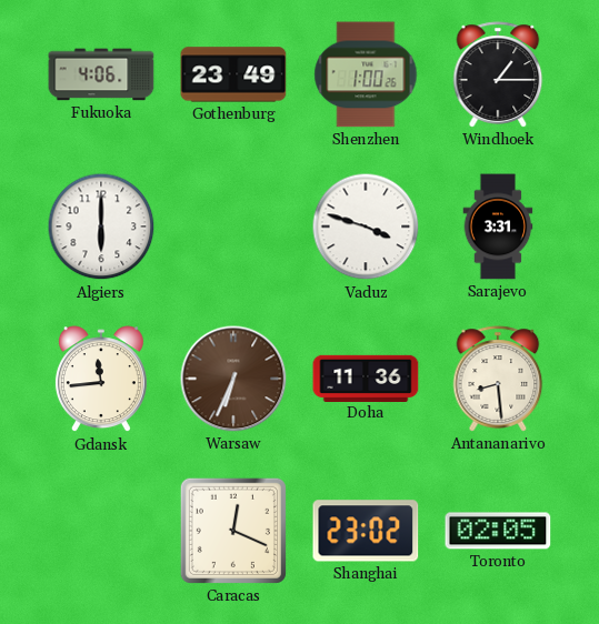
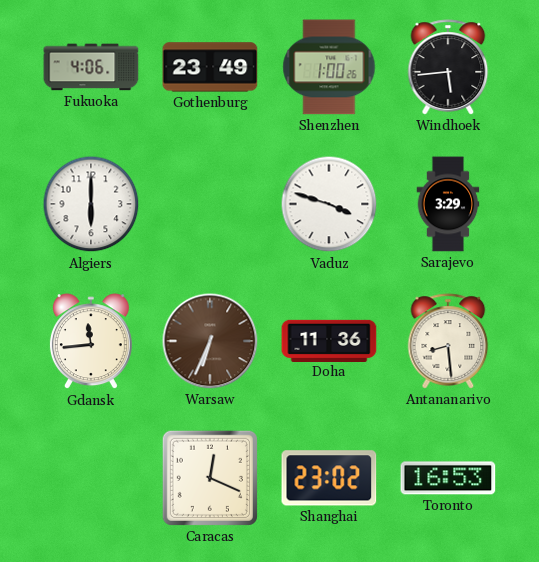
Windhoek: 1:15 -> 5:44
Sarajevo: 3:31 -> 3:29
Toronto: 02:05 -> 16:53
